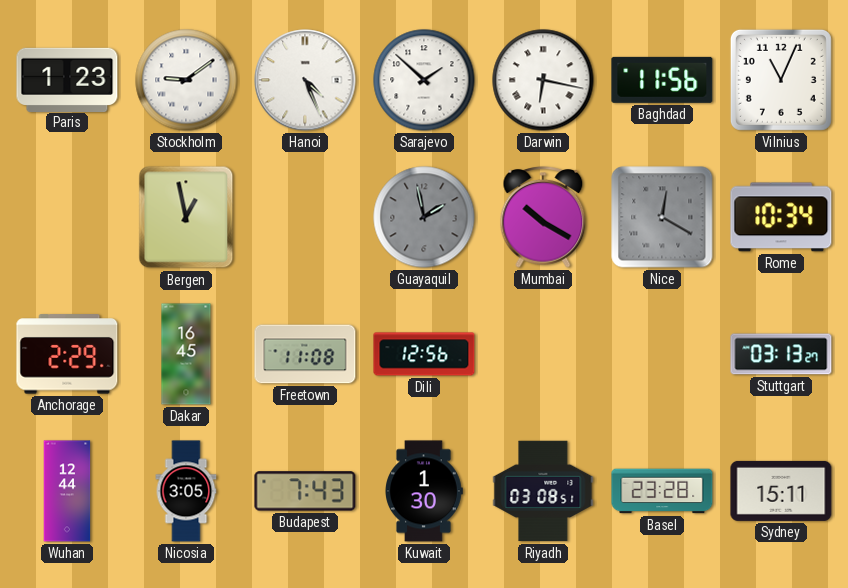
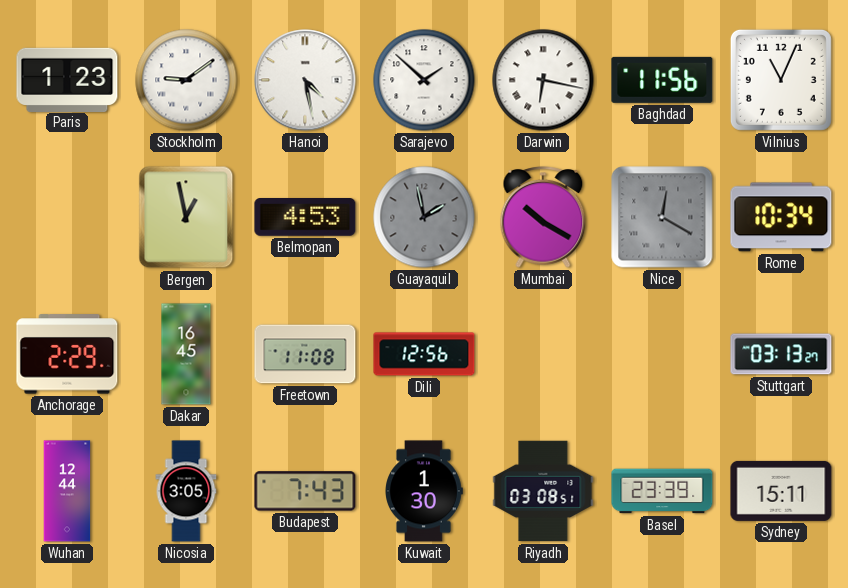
Hanoi: 4:26 -> 4:28
Belmopan: none -> 4:53
Basel: 23:28 -> 23:39
